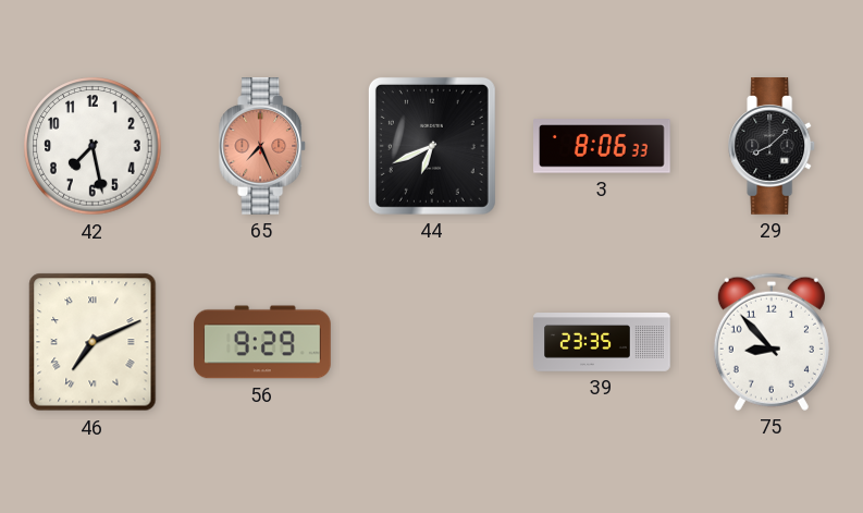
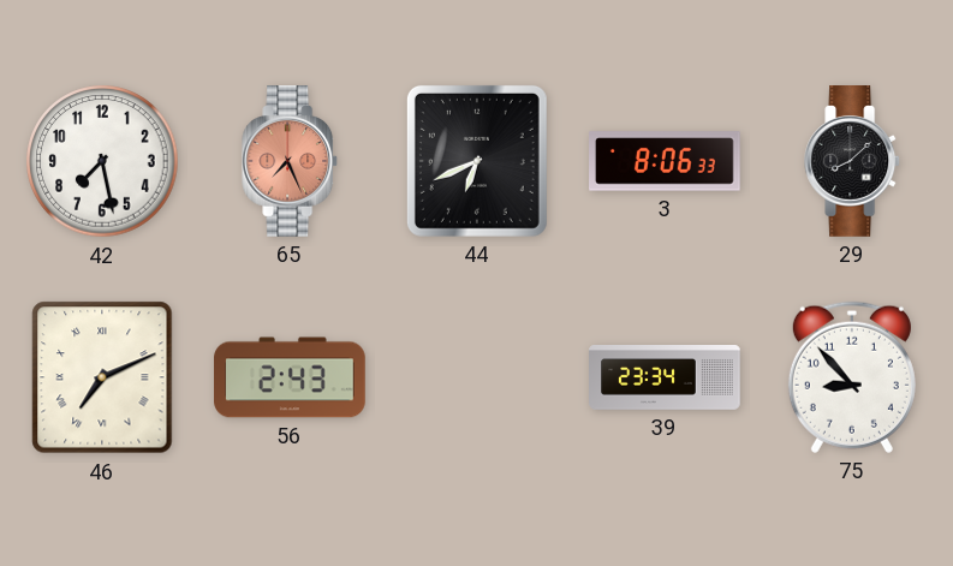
56: 9:29 -> 2:43
39: 23:35 -> 23:34
